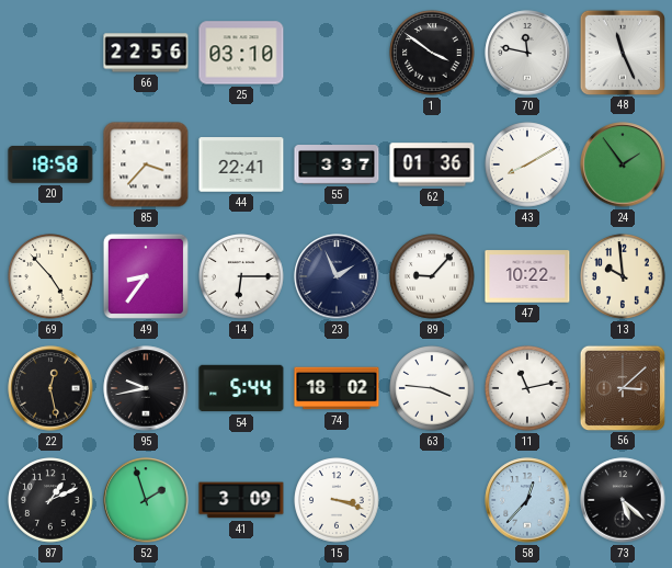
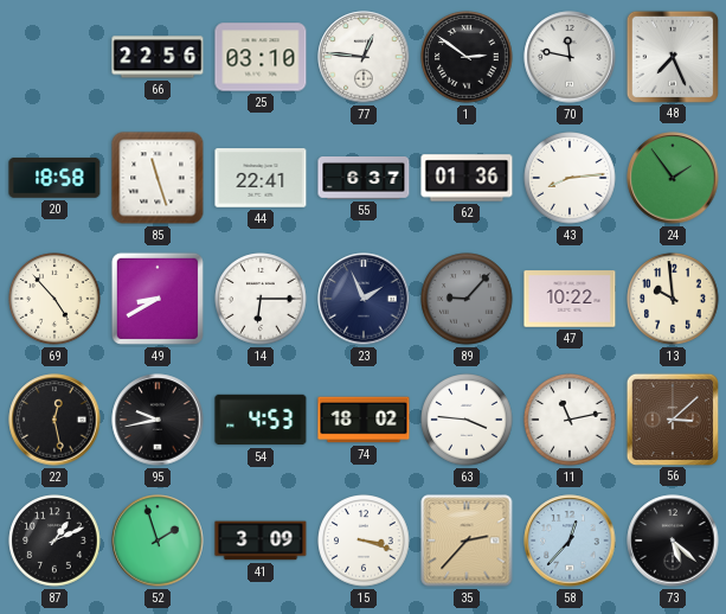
77: none -> 12:46
1: 3:51 -> 2:51
48: 11:26 -> 7:26
85: 3:37 -> 11:27
55: 3:37 -> 6:37
43: 8:10 -> 8:14
49: 8:36 -> 8:40
89 dial: white -> grey
54: 5:44 -> 4:53
35: none -> 2:37
